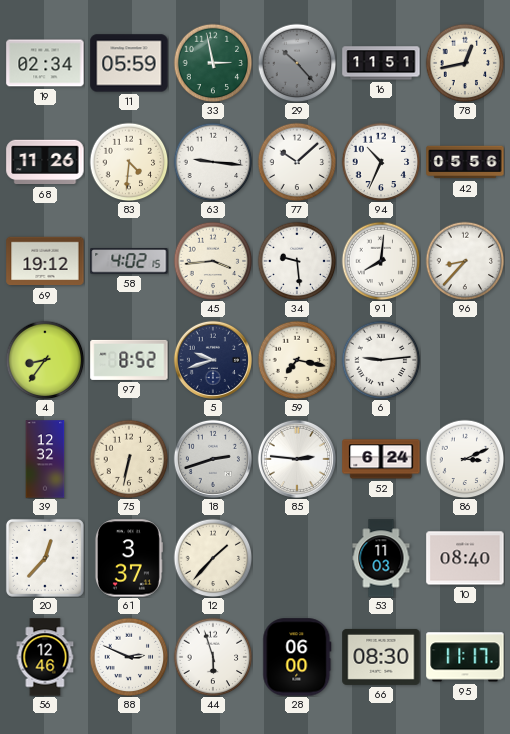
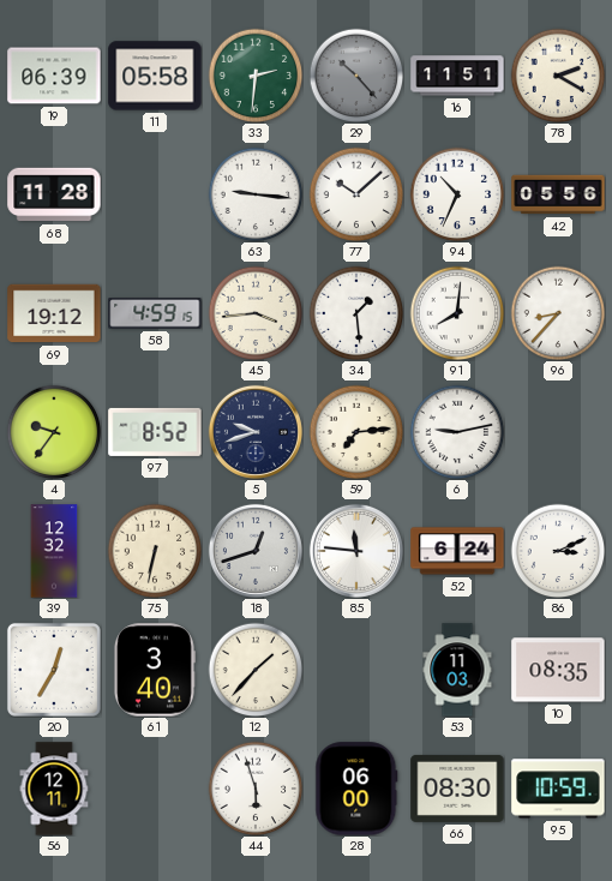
19: 02:34 -> 06:39
11: 05:59 -> 05:58
33: 2:58 -> 2:31
78: 12:43 -> 2:20
68: 11:26 -> 11:28
83: 4:31 -> none
58: 4:02 -> 4:59
34: 9:29 -> 1:29
4: 8:36 -> 9:36
59: 7:17 -> 7:14
6: 9:14 -> 9:13
18: 2:42 -> 12:42
85: 2:46 -> 11:46
20: 12:37 -> 12:35
61: 3:37 -> 3:40
10: 08:40 -> 08:35
56: 12:46 -> 12:11
88: 2:49 -> none
95: 11:17 -> 10:59
